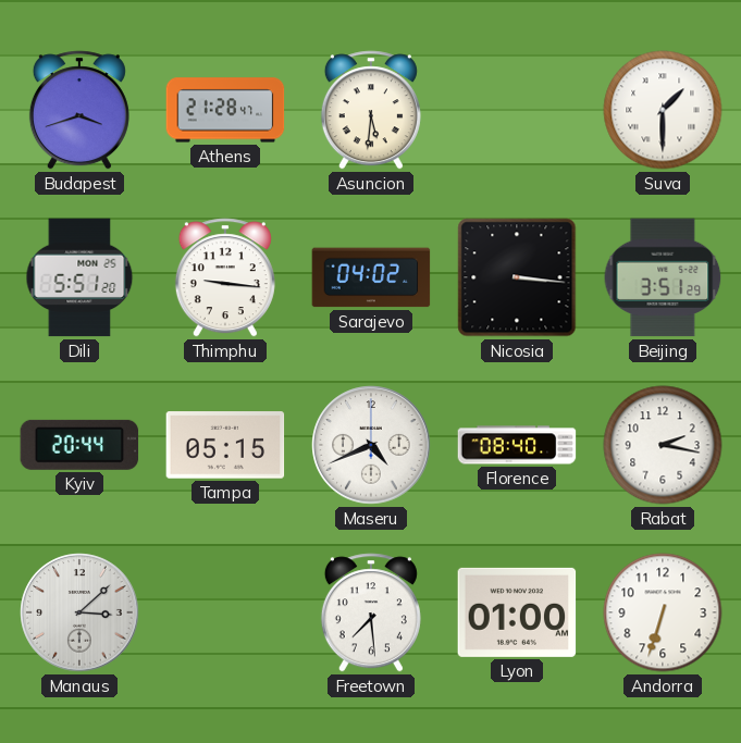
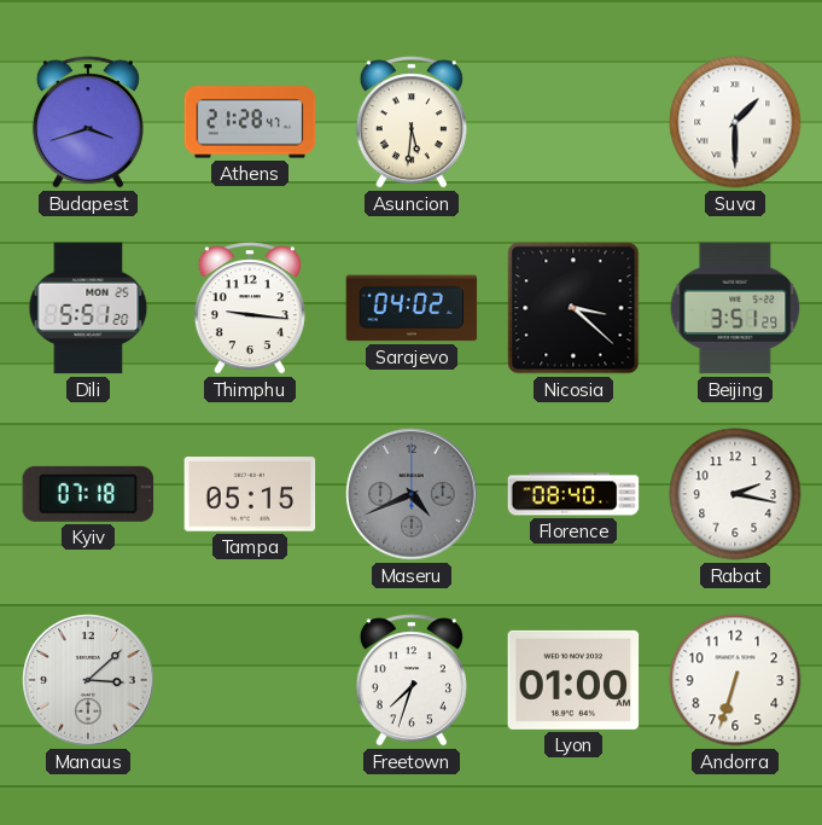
Nicosia: 3:16 -> 3:22
Kyiv: 20:44 -> 07:18
Maseru dial: white -> grey
Freetown: 7:29 -> 7:33
